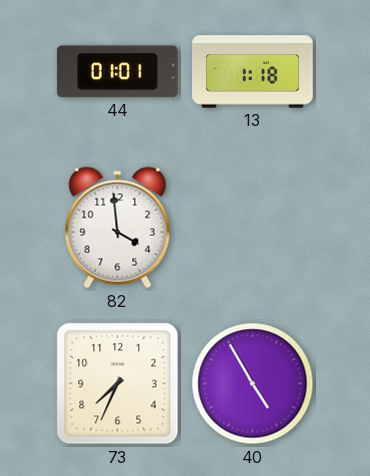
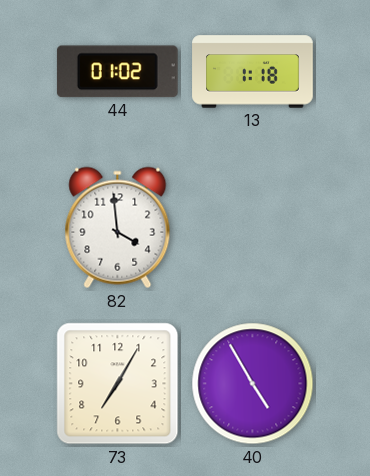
44: 01:01 -> 01:02
73: 7:34 -> 7:05
